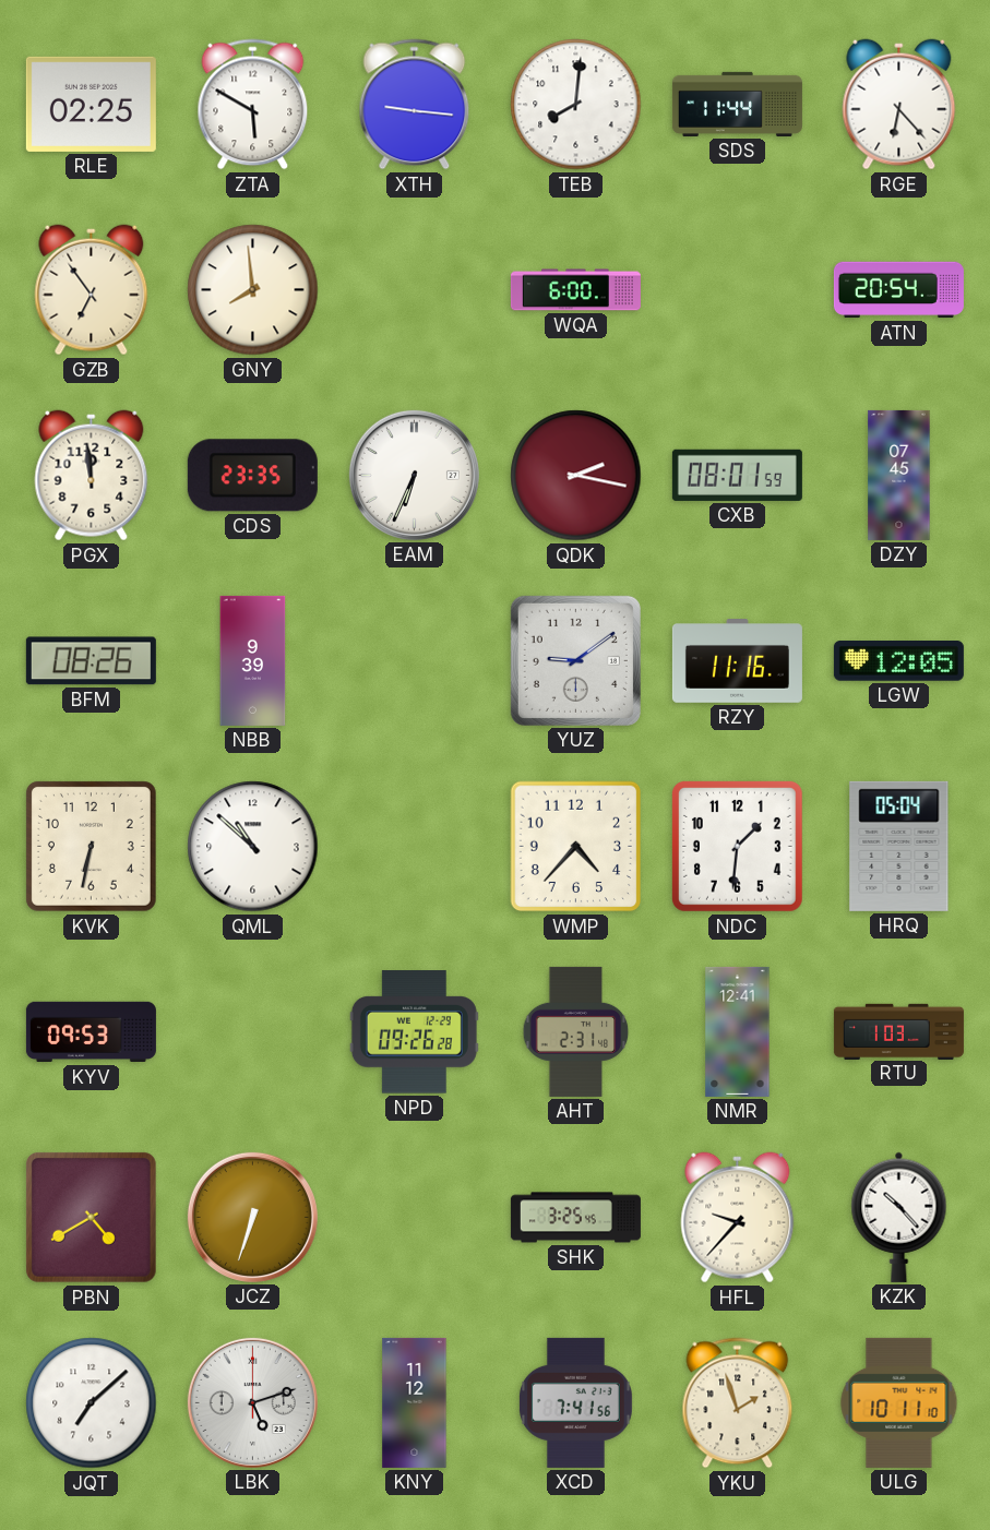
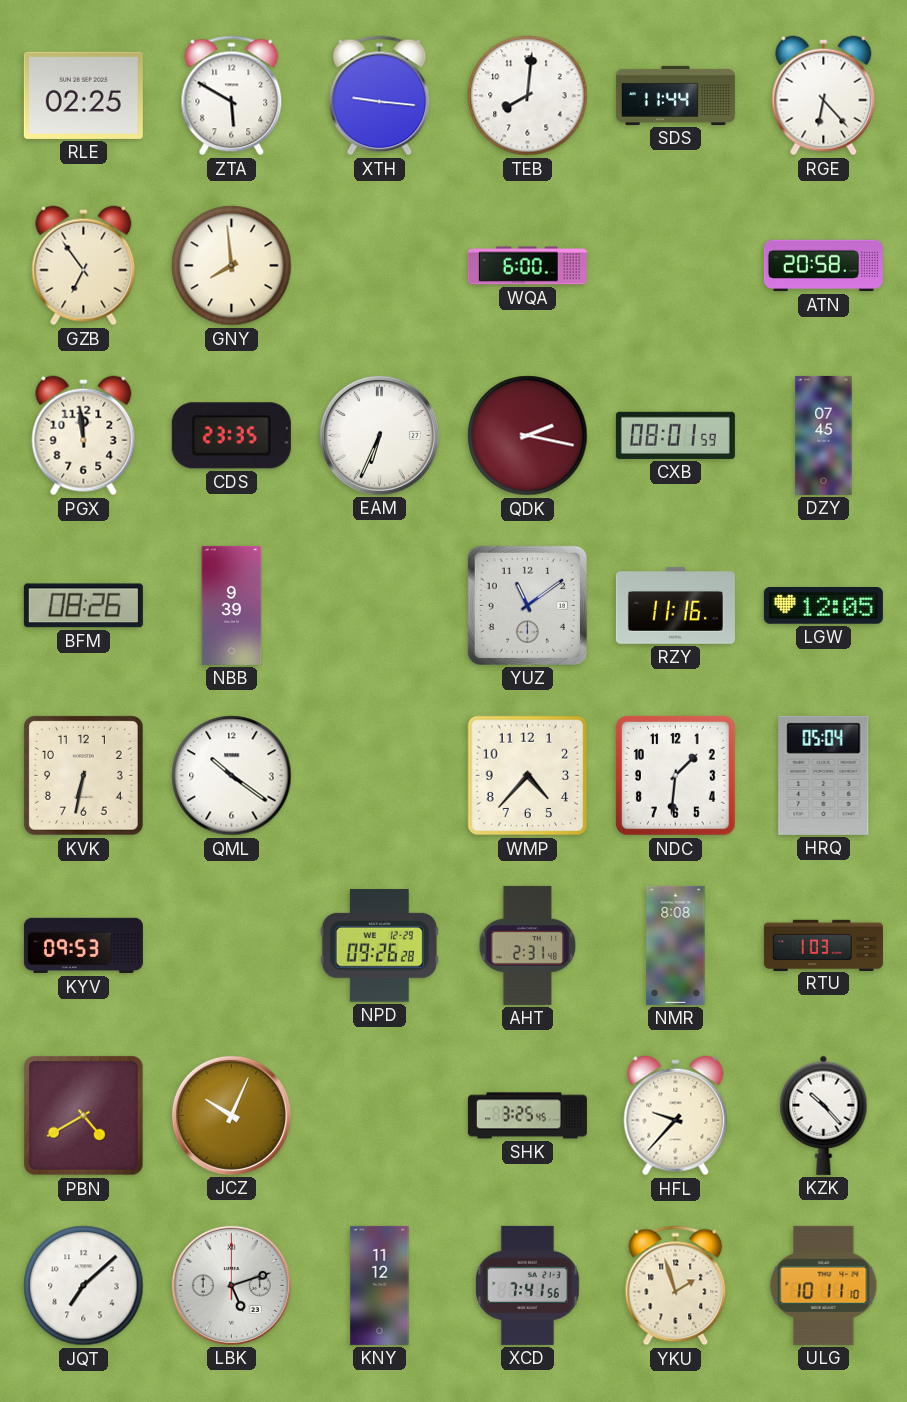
ATN: 20:54 -> 20:58
YUZ: 9:09 -> 11:09
QML: 10:52 -> 10:21
NMR: 12:41 -> 8:08
JCZ: 6:33 -> 10:04
